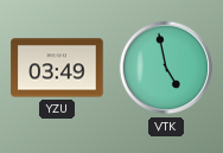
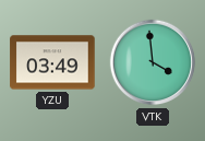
VTK: 4:58 -> 3:59
